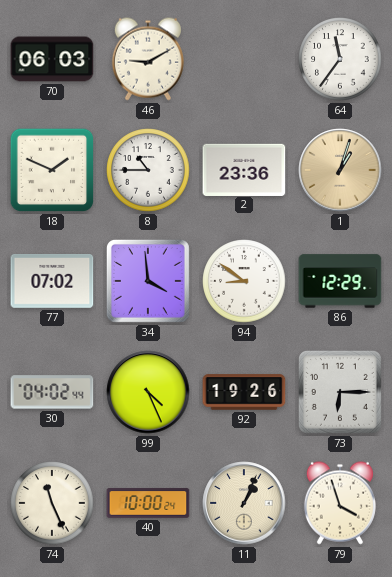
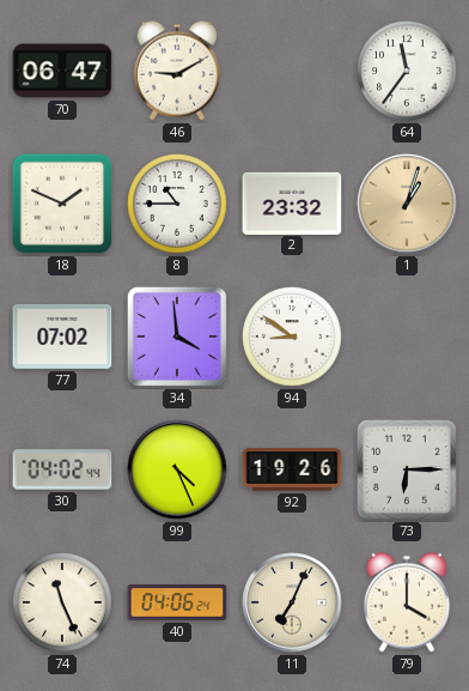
70: 06:03 -> 06:47
2: 23:36 -> 23:32
86: 12:29 -> none
40: 10:00 -> 04:06
11: 1:04 -> 7:04
79: 3:57 -> 4:00
